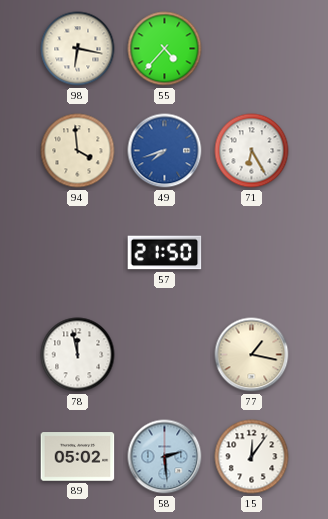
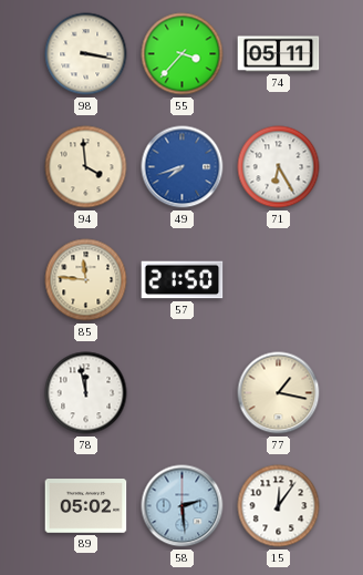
98: 6:17 -> 3:17
55: 4:37 -> 3:37
74: none -> 05:11
85: none -> 11:46
